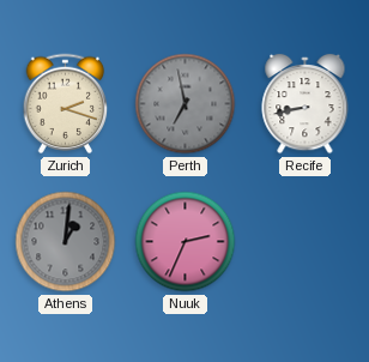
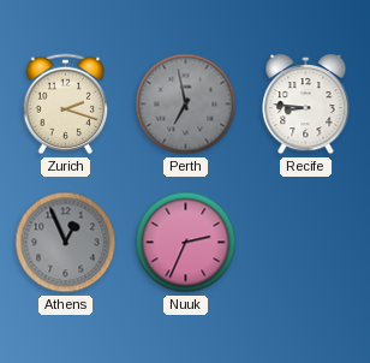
Recife: 8:43 -> 8:46
Athens: 1:01 -> 12:56
